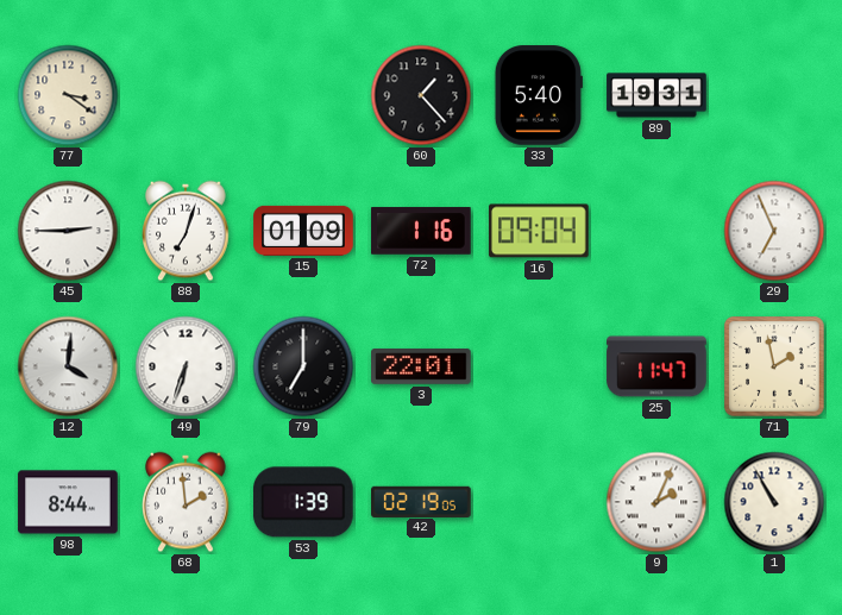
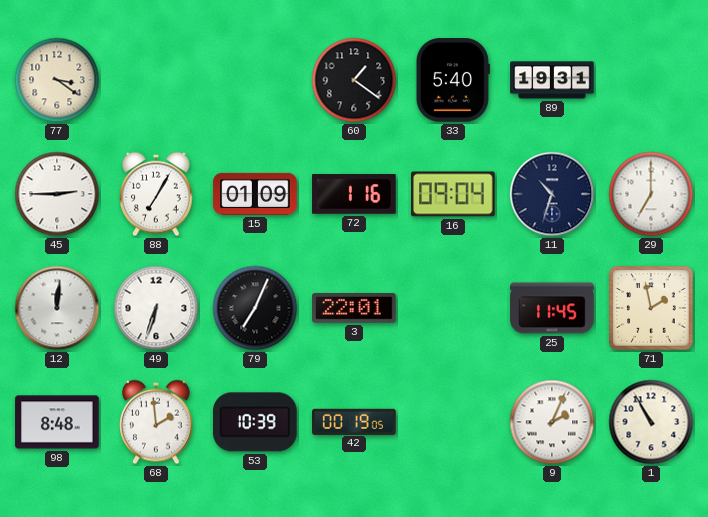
60: 1:23 -> 1:21
88: 7:03 -> 7:05
11: none -> 10:33
29: 6:56 -> 7:00
12: 4:01 -> 12:01
79: 7:00 -> 7:04
25: 11:47 -> 11:45
98: 8:44 -> 8:48
53: 1:39 -> 10:39
42: 02:19 -> 00:19
